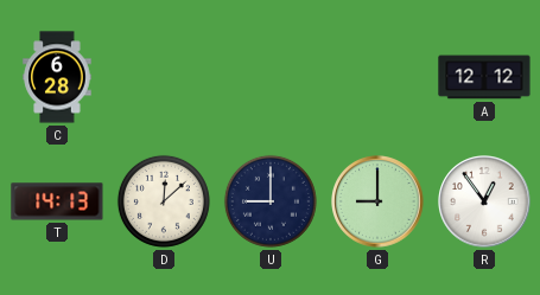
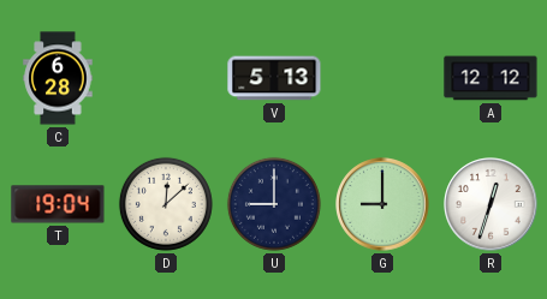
V: none -> 5:13
T: 14:13 -> 19:04
R: 12:54 -> 12:33
